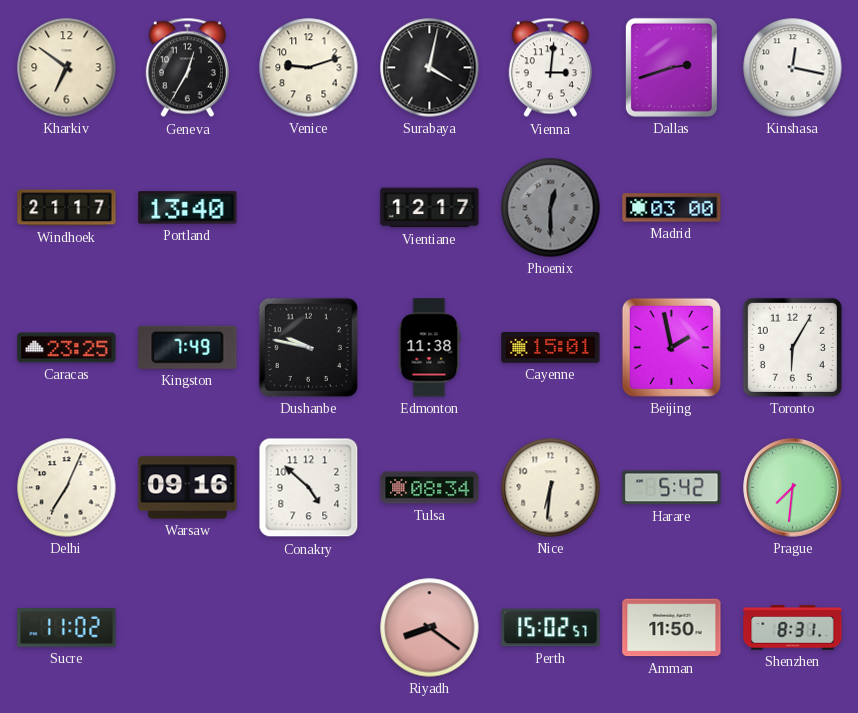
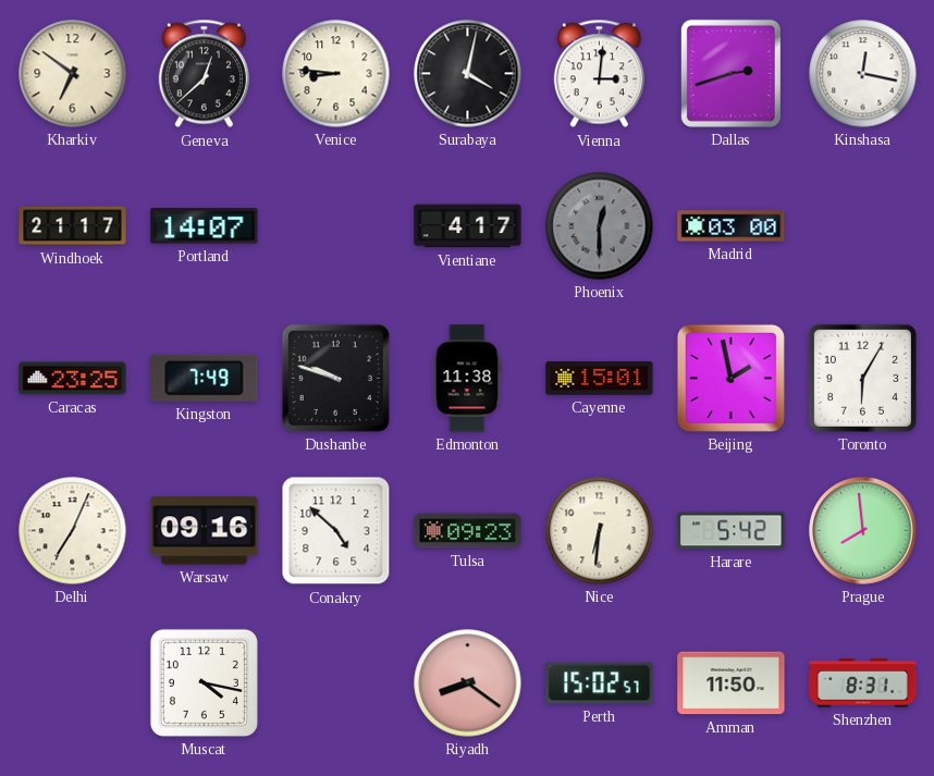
Geneva: 12:35 -> 12:38
Venice: 9:12 -> 8:46
Portland: 13:40 -> 14:07
Vientiane: 12:17 -> 4:17
Dushanbe: 9:47 -> 9:48
Tulsa: 08:34 -> 09:23
Prague: 7:31 -> 7:59
Sucre: 11:02 -> none
Muscat: none -> 4:17
